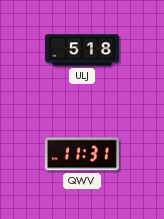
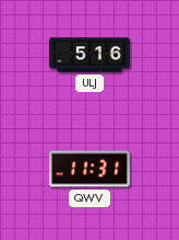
ULJ: 5:18 -> 5:16
